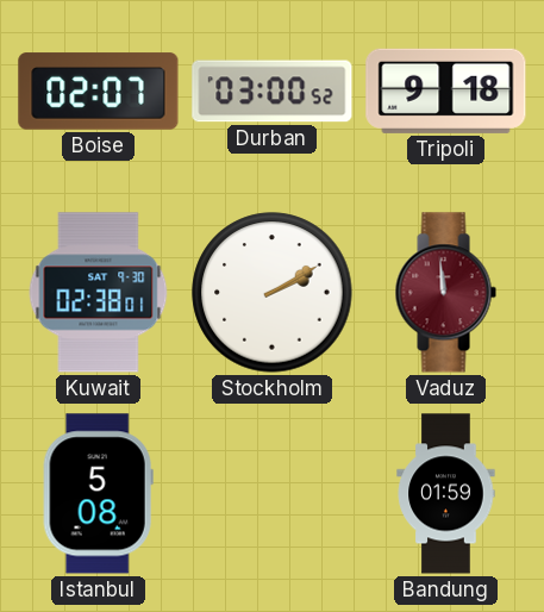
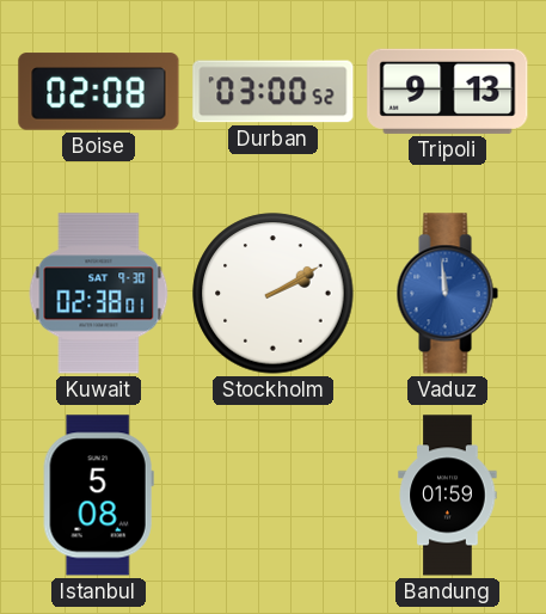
Boise: 02:07 -> 02:08
Tripoli: 9:18 -> 9:13
Vaduz dial: burgundy -> blue
